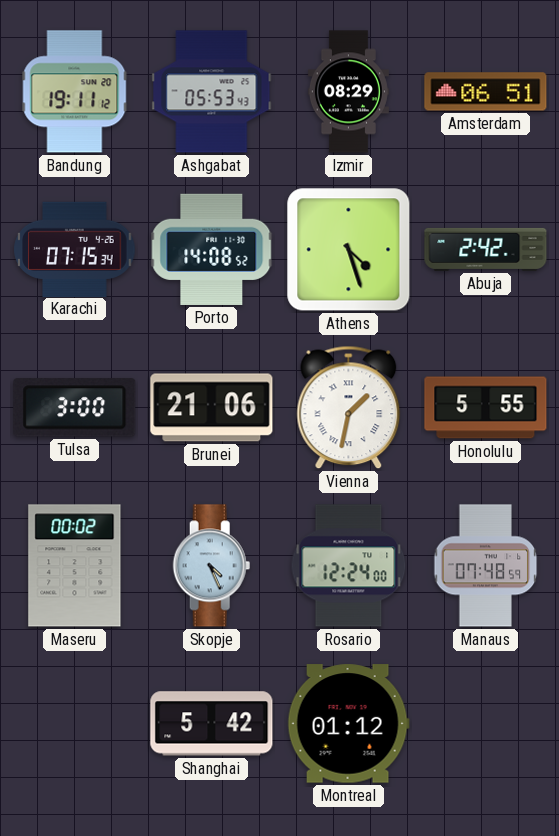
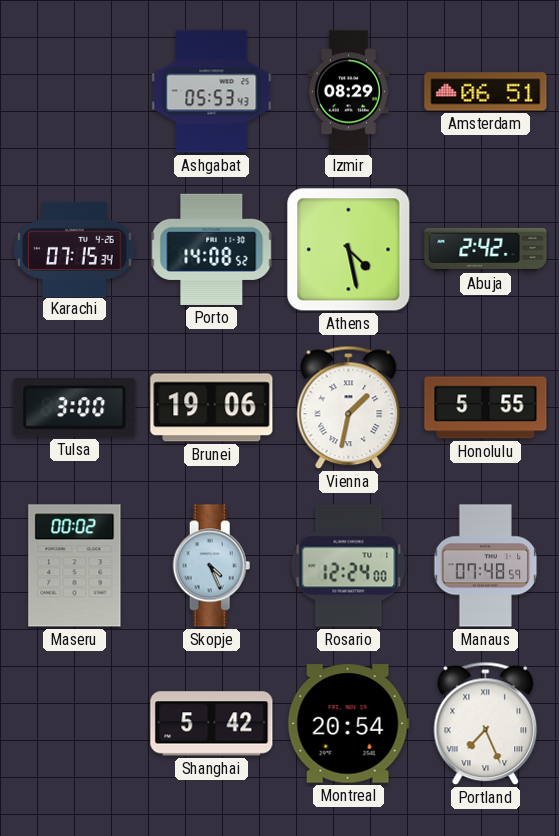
Bandung: 19:11 -> none
Athens: 4:27 -> 4:28
Brunei: 21:06 -> 19:06
Montreal: 01:12 -> 20:54
Portland: none -> 7:26
